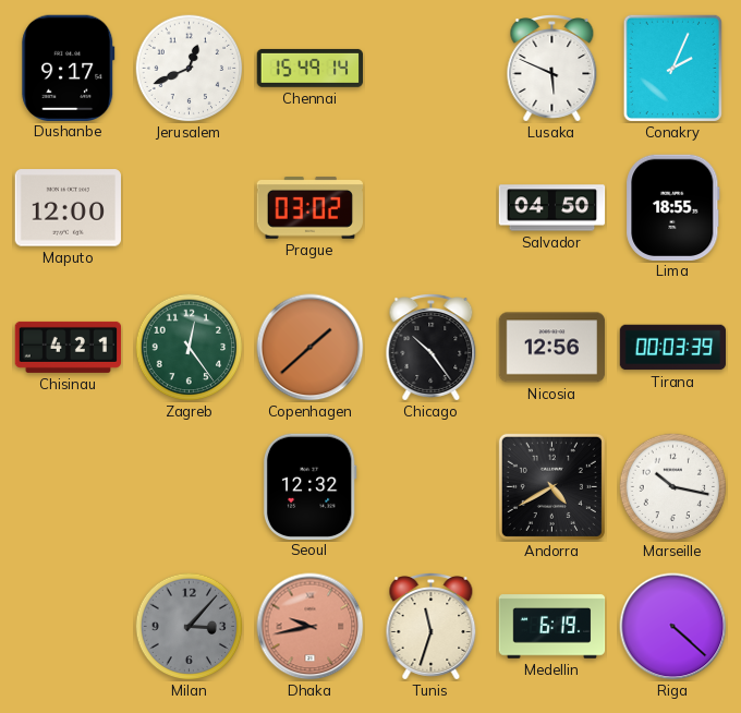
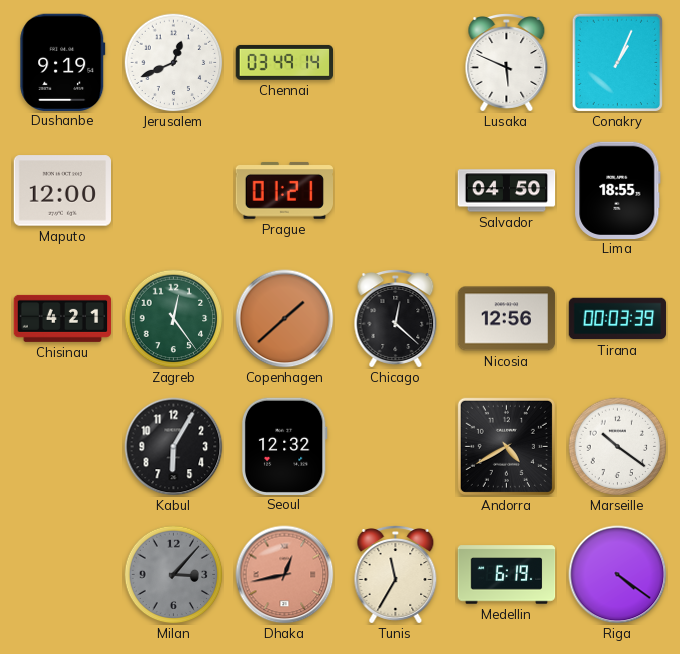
Dushanbe: 9:17 -> 9:19
Chennai: 15:49 -> 03:49
Conakry: 2:04 -> 1:04
Prague: 03:02 -> 01:21
Chicago: 10:24 -> 12:22
Kabul: none -> 6:05
Marseille: 10:17 -> 10:21
Dhaka: 9:43 -> 12:43
Tunis: 11:33 -> 11:35
Riga: 4:22 -> 4:21
